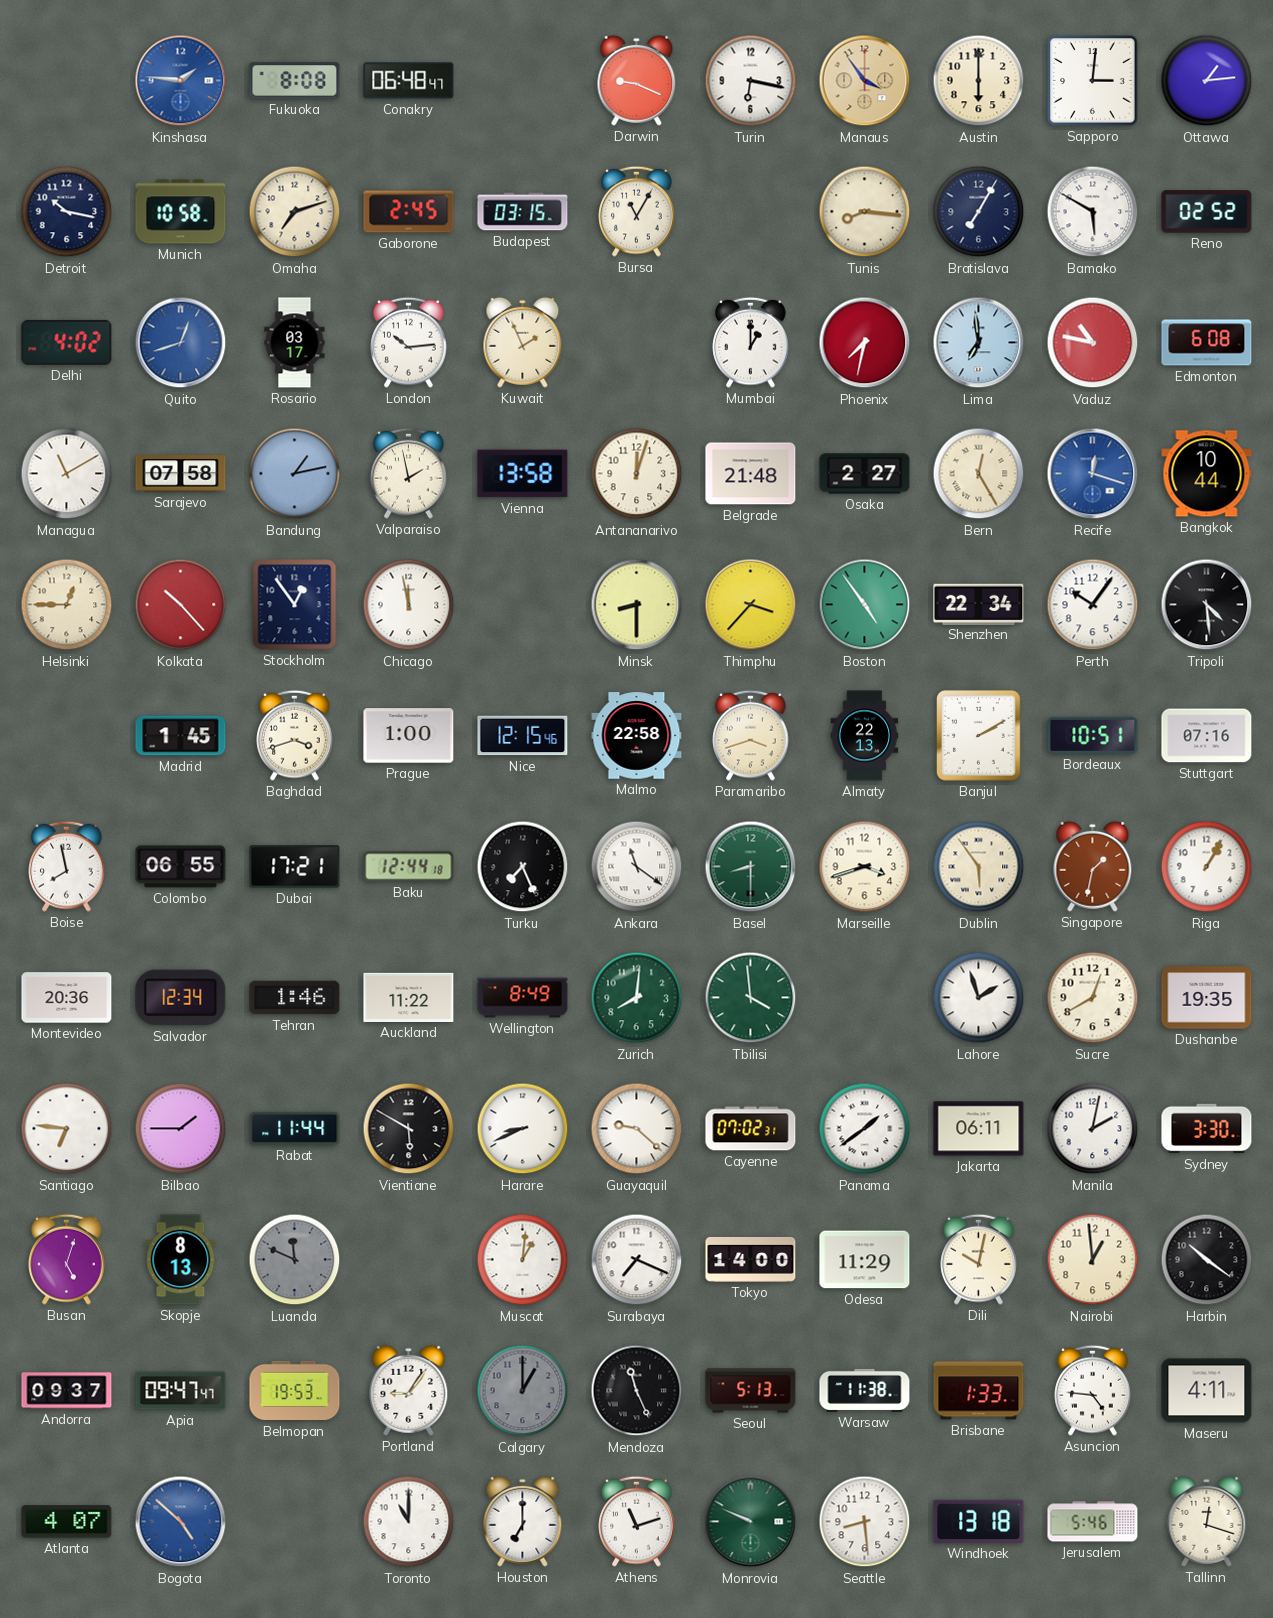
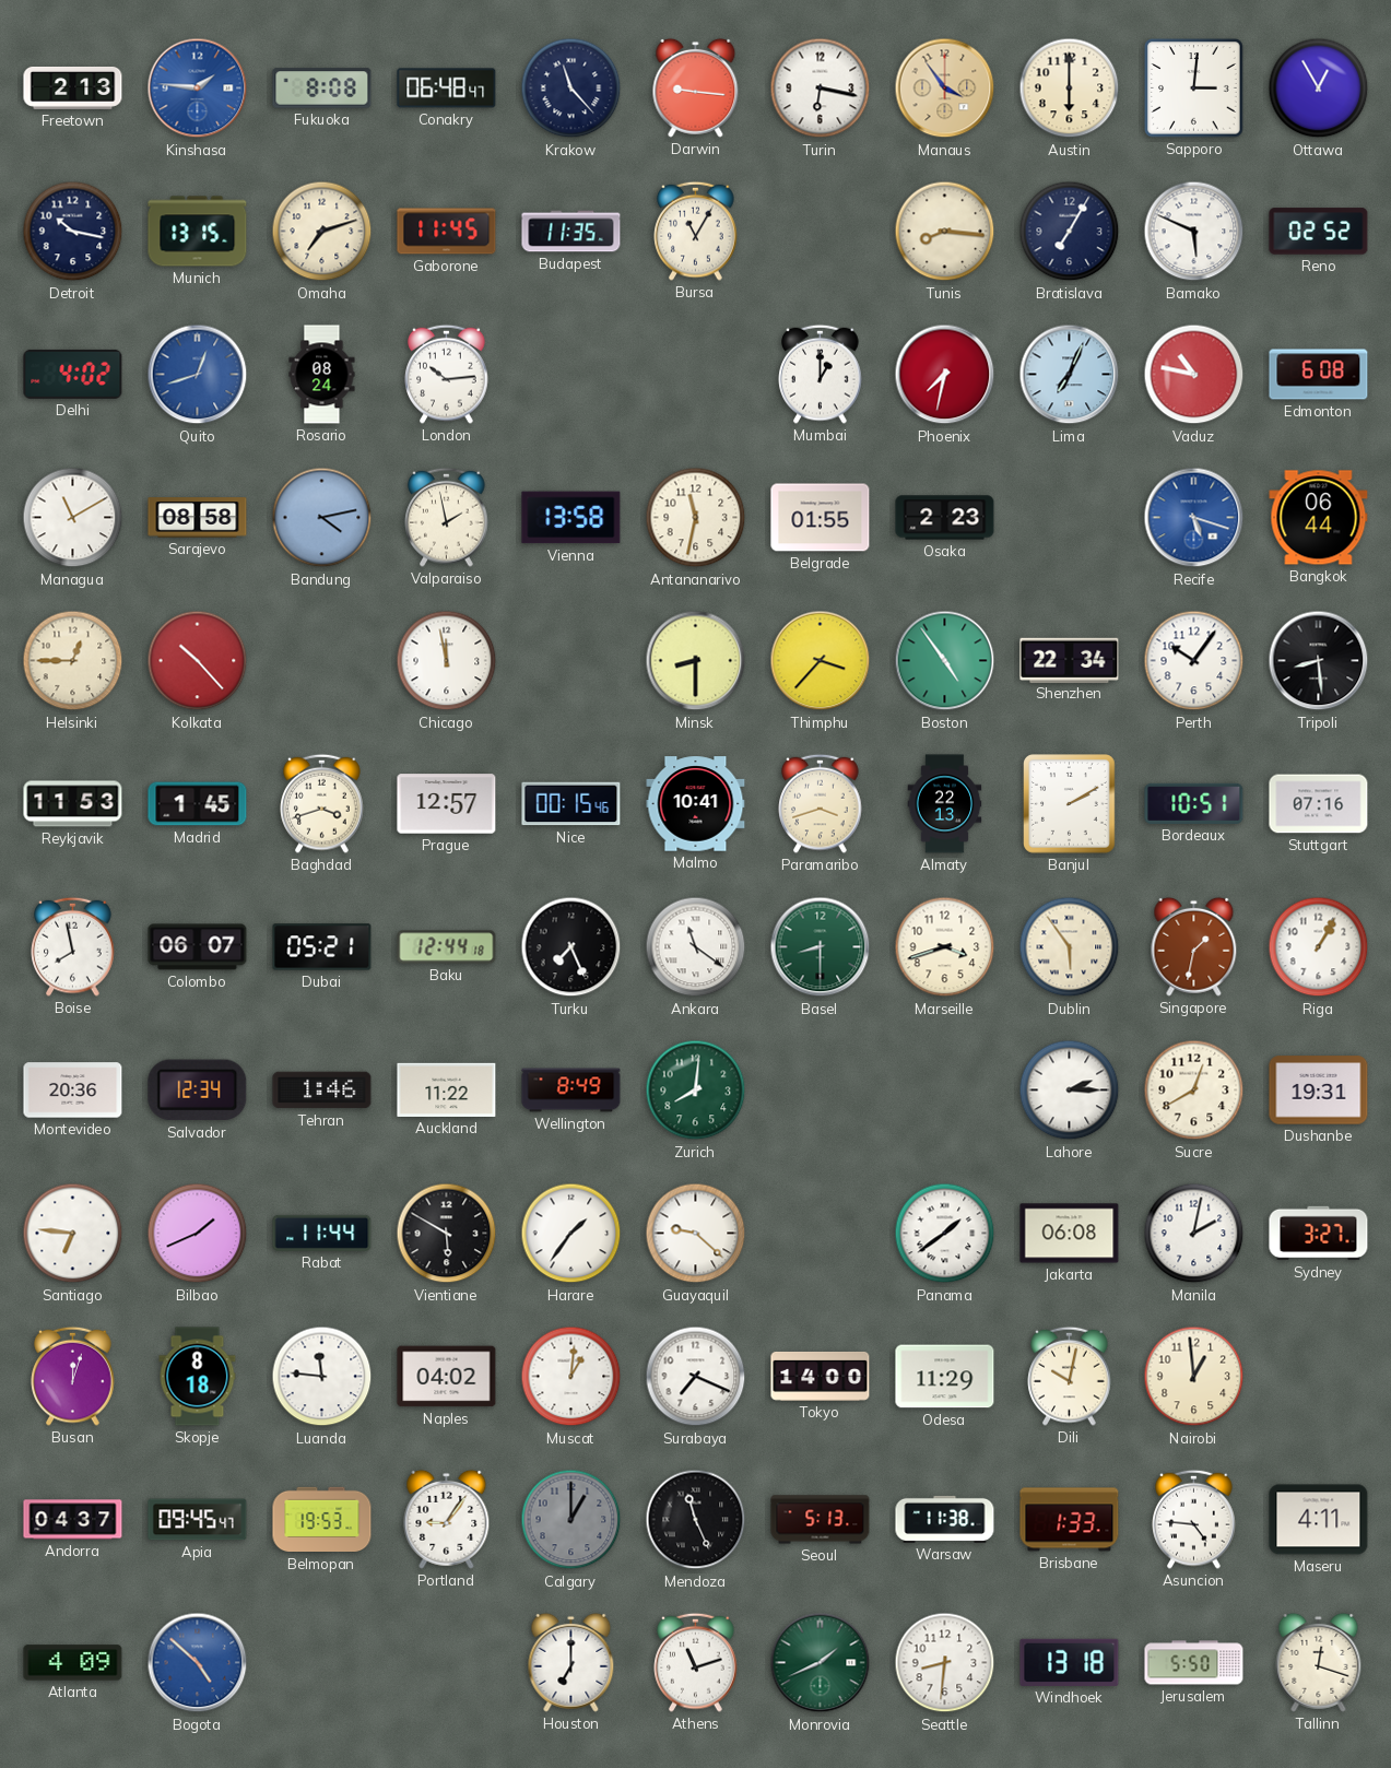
Freetown: none -> 2:13
Krakow: none -> 11:23
Darwin: 9:19 -> 9:16
Ottawa: 1:14 -> 12:55
Munich: 10:58 -> 13:15
Gaborone: 2:45 -> 11:45
Budapest: 03:15 -> 11:35
Bamako: 5:50 -> 5:49
Rosario: 03:17 -> 08:24
Kuwait: 1:56 -> none
Lima: 6:59 -> 7:04
Sarajevo: 07:58 -> 08:58
Bandung: 1:13 -> 4:13
Antananarivo: 12:03 -> 11:32
Belgrade: 21:48 -> 01:55
Osaka: 2:27 -> 2:23
Bern: 12:25 -> none
Recife: 12:18 -> 5:18
Bangkok: 10:44 -> 06:44
Stockholm: 12:54 -> none
Tripoli: 4:29 -> 8:29
Reykjavik: none -> 11:53
Prague: 1:00 -> 12:57
Nice: 12:15 -> 00:15
Malmo: 22:58 -> 10:41
Colombo: 06:55 -> 06:07
Dubai: 17:21 -> 05:21
Tbilisi: 3:59 -> none
Lahore: 1:57 -> 2:15
Dushanbe: 19:35 -> 19:31
Bilbao: 1:45 -> 1:41
Harare: 8:41 -> 1:36
Cayenne: 07:02 -> none
Jakarta: 06:11 -> 06:08
Sydney: 3:30 -> 3:27
Busan: 5:03 -> 12:03
Skopje: 8:13 -> 8:18
Luanda: 11:49 -> 11:46
Luanda dial: grey -> white
Naples: none -> 04:02
Harbin: 10:21 -> none
Andorra: 09:37 -> 04:37
Apia: 09:47 -> 09:45
Atlanta: 4:07 -> 4:09
Toronto: 11:00 -> none
Monrovia: 9:49 -> 1:41
Seattle: 8:29 -> 8:31
Jerusalem: 5:46 -> 5:50
